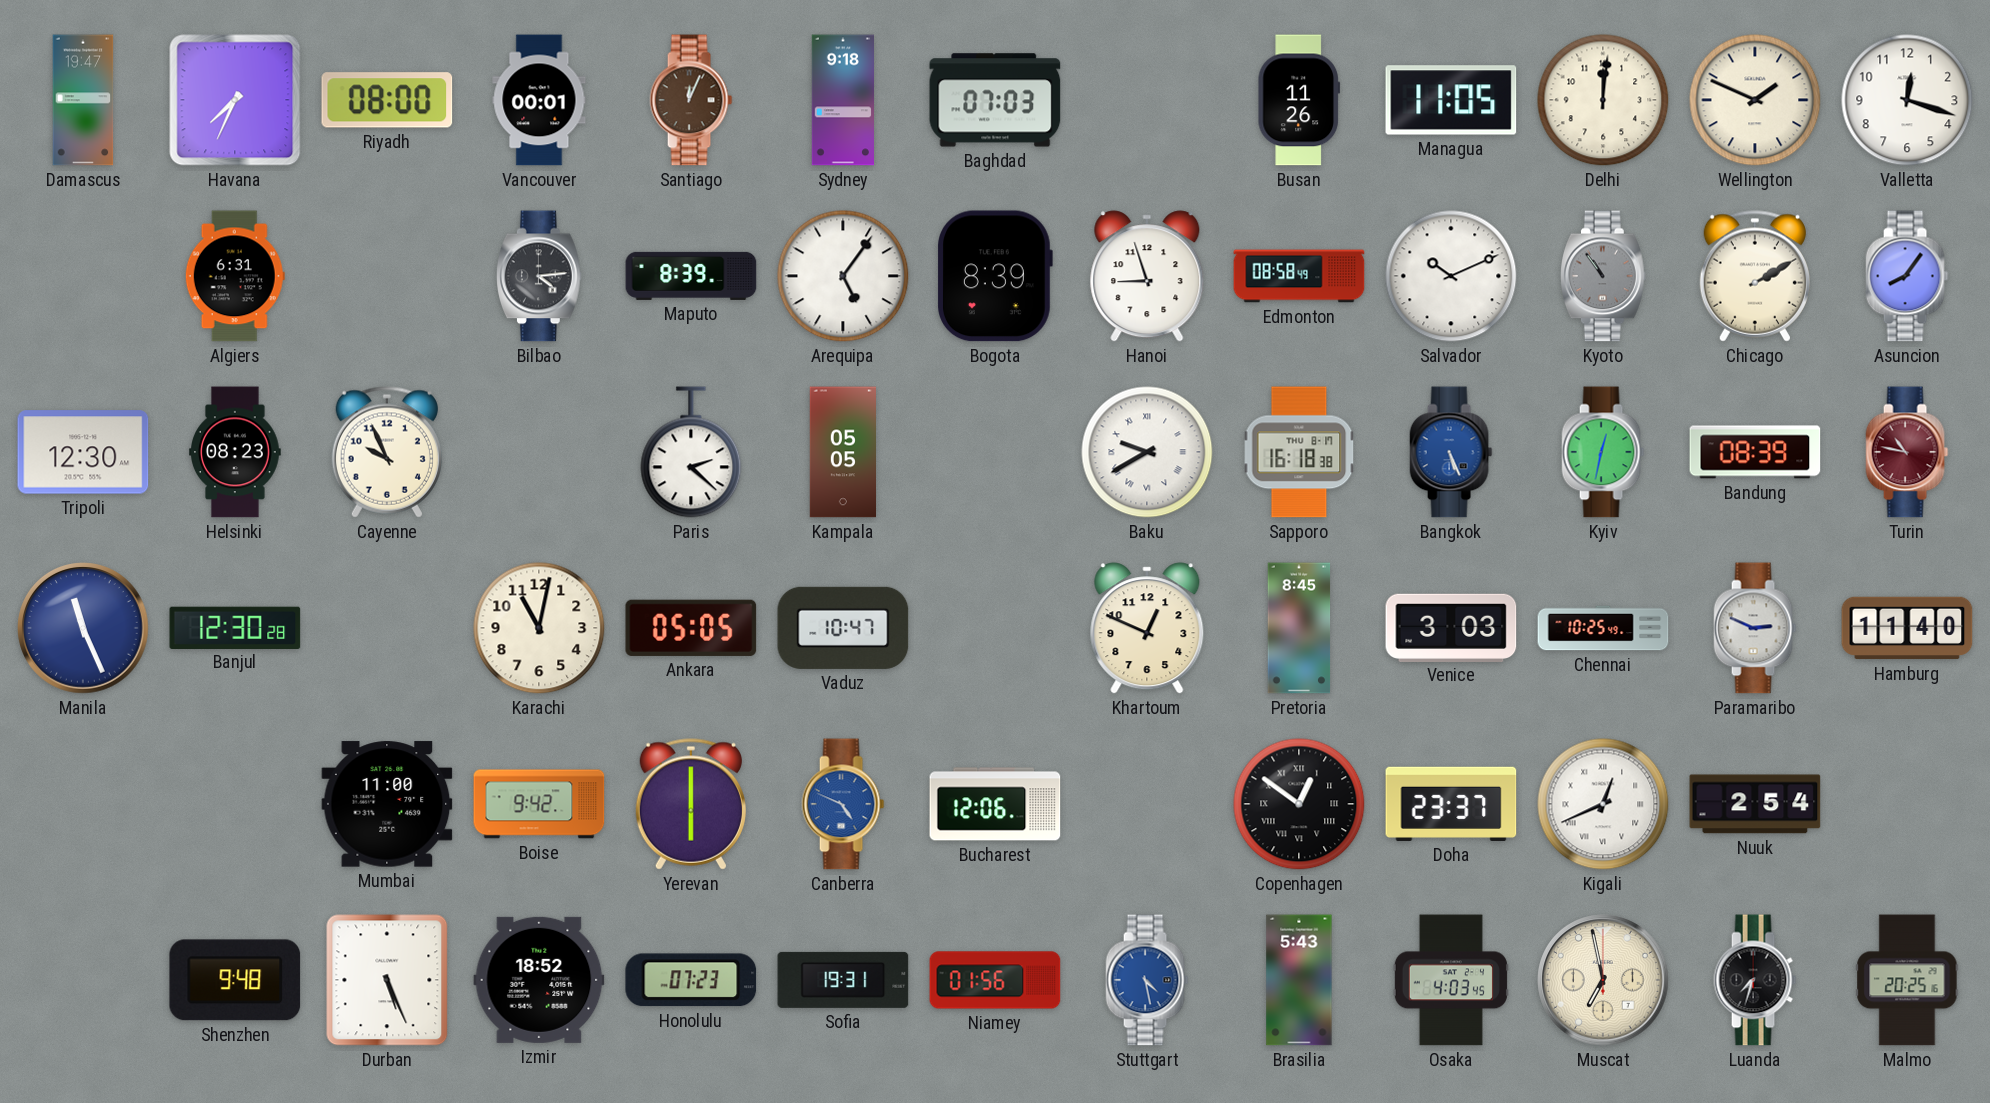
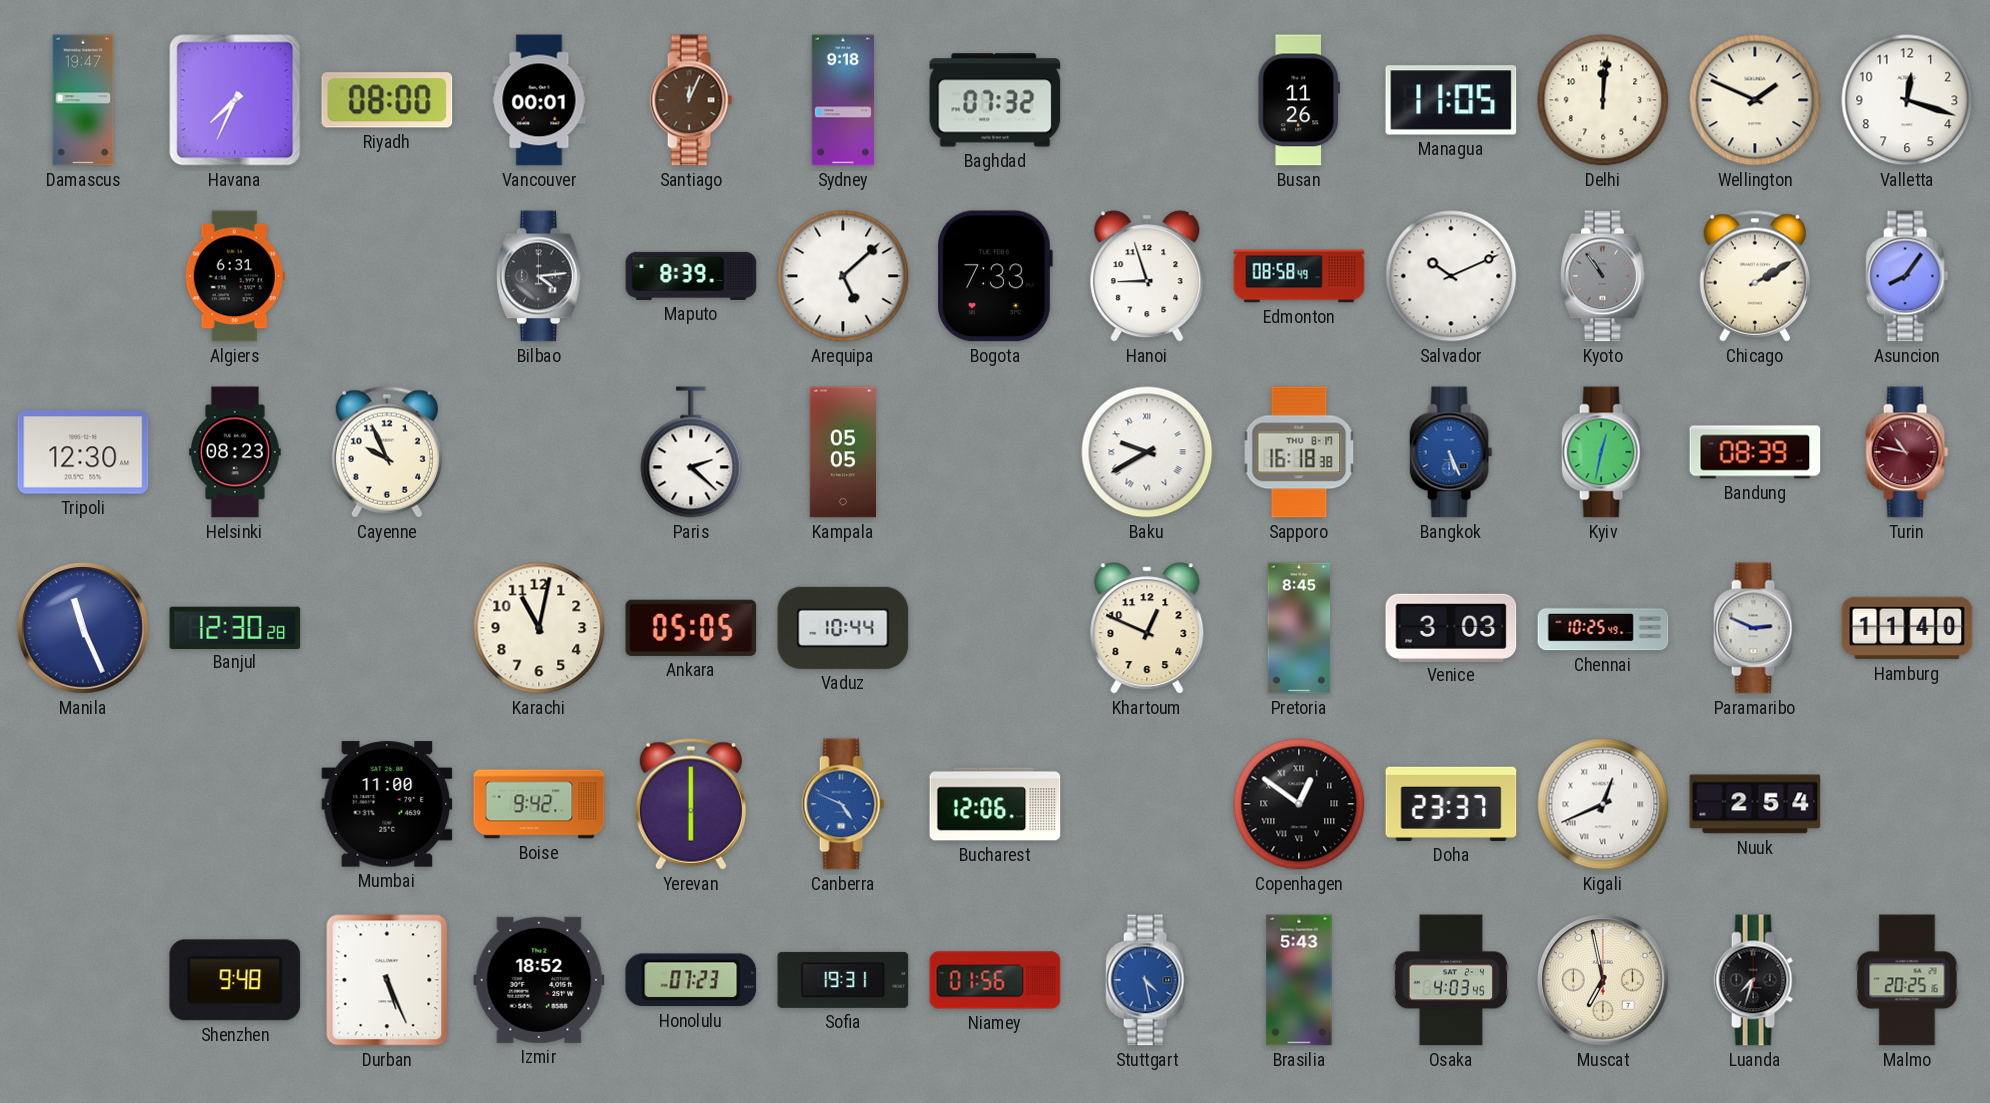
Baghdad: 07:03 -> 07:32
Arequipa: 5:06 -> 5:08
Bogota: 8:39 -> 7:33
Vaduz: 10:47 -> 10:44
